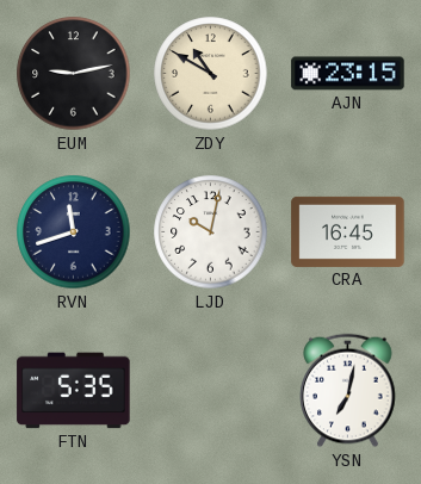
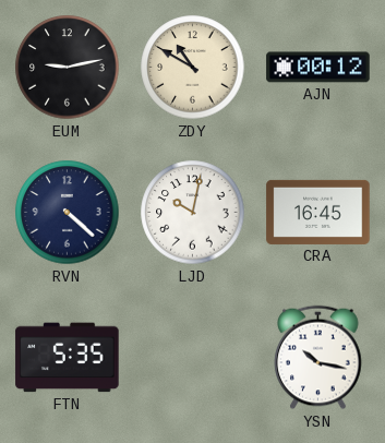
AJN: 23:15 -> 00:12
RVN: 11:42 -> 4:22
YSN: 7:02 -> 10:17
